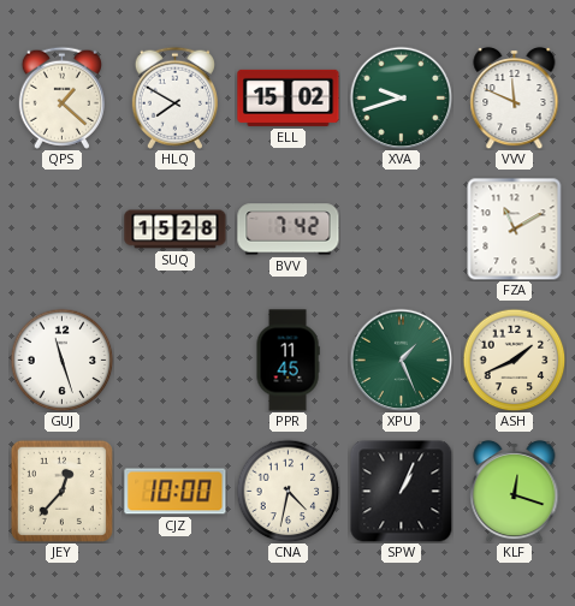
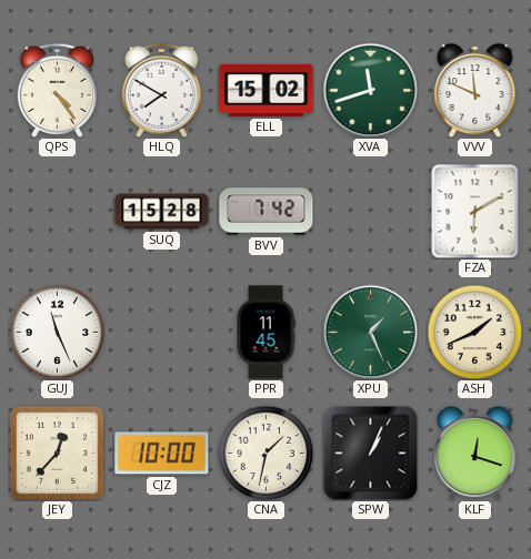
QPS: 1:22 -> 4:24
XVA: 9:42 -> 11:42
FZA: 11:10 -> 6:10
GUJ: 11:27 -> 11:26
CNA: 4:32 -> 1:32
